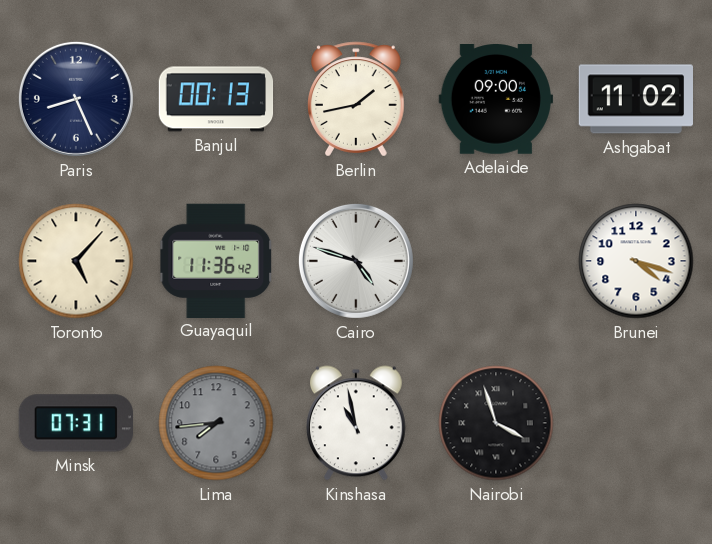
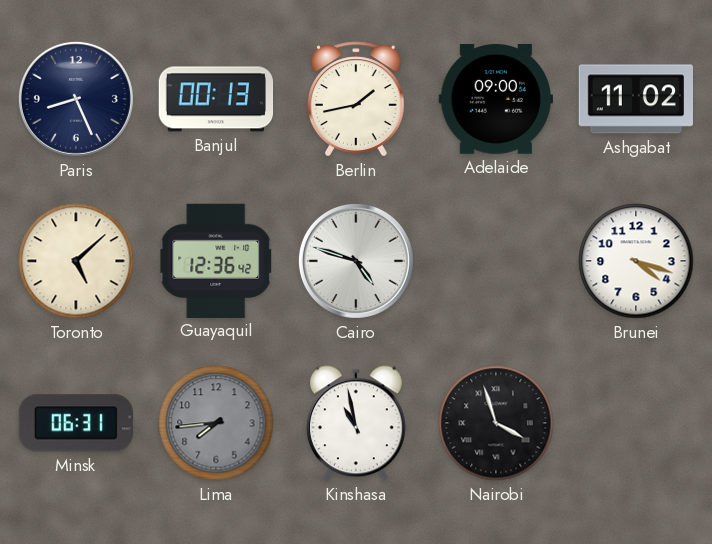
Toronto: 5:07 -> 5:08
Guayaquil: 11:36 -> 12:36
Minsk: 07:31 -> 06:31
